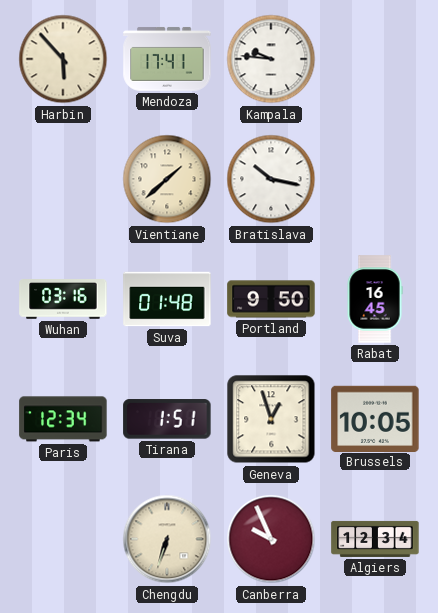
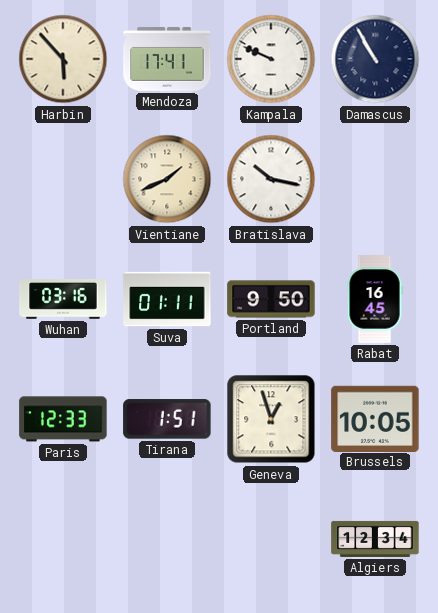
Kampala: 9:46 -> 9:49
Damascus: none -> 10:55
Vientiane: 1:38 -> 1:41
Suva: 01:48 -> 01:11
Paris: 12:34 -> 12:33
Chengdu: 6:33 -> none
Canberra: 9:56 -> none
